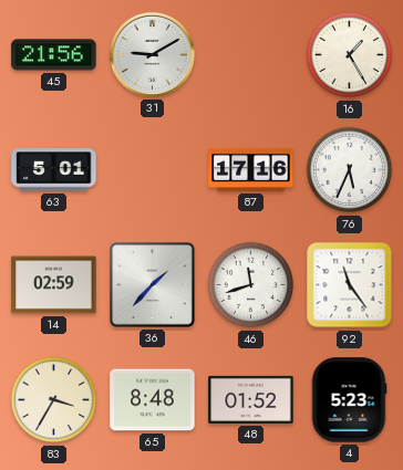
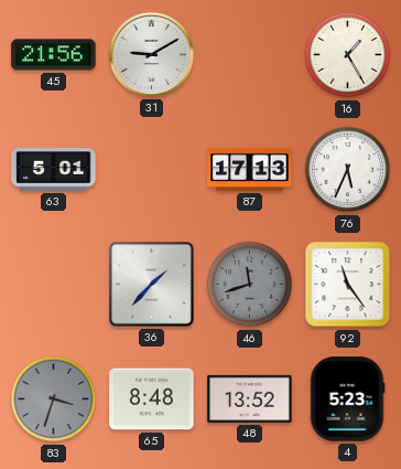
87: 17:16 -> 17:13
14: 02:59 -> none
46 dial: white -> grey
83: 3:35 -> 3:33
83 dial: cream -> grey
48: 01:52 -> 13:52
